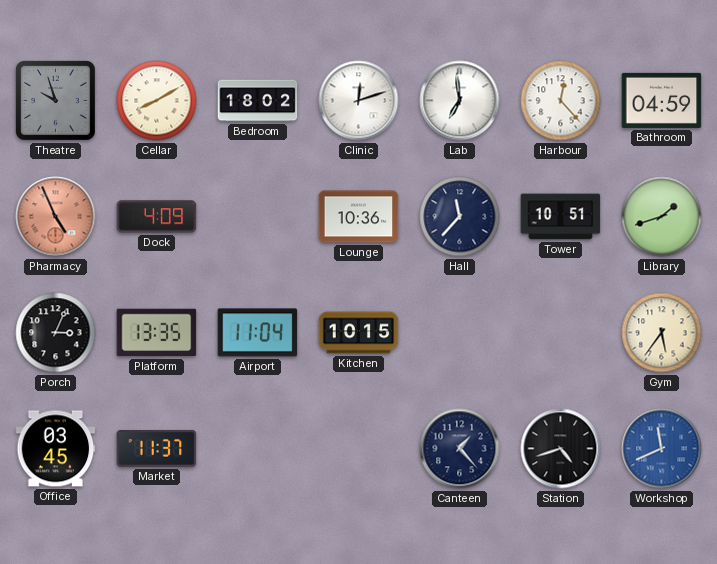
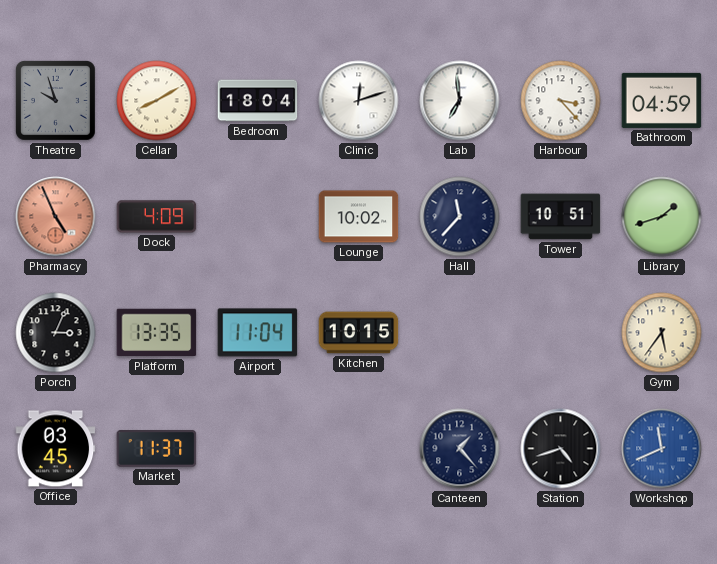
Bedroom: 18:02 -> 18:04
Harbour: 12:23 -> 3:23
Lounge: 10:36 -> 10:02
